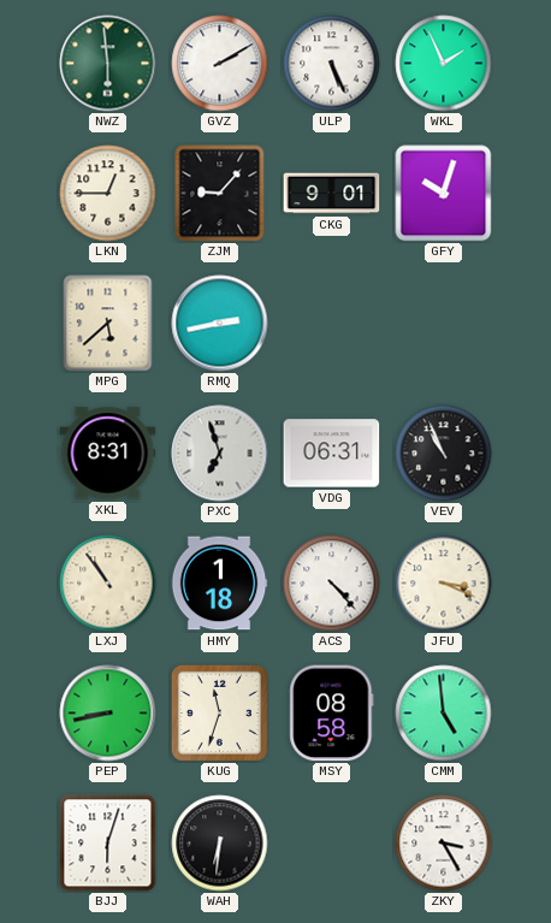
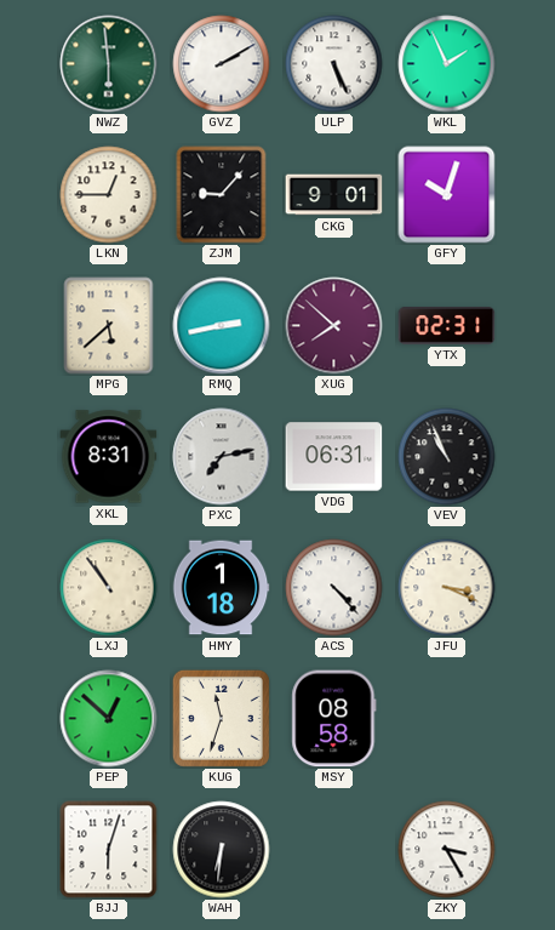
XUG: none -> 7:52
YTX: none -> 02:31
PXC: 6:57 -> 7:13
PEP: 8:43 -> 12:52
CMM: 4:59 -> none
